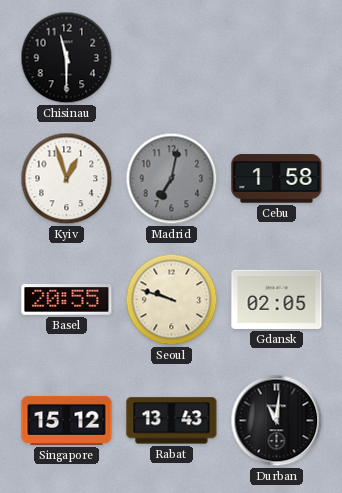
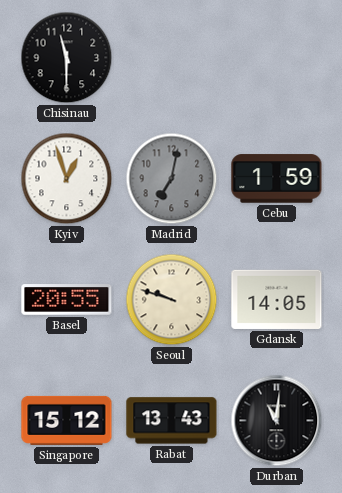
Cebu: 1:58 -> 1:59
Gdansk: 02:05 -> 14:05
